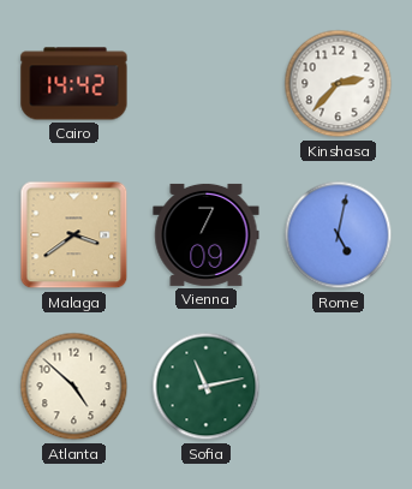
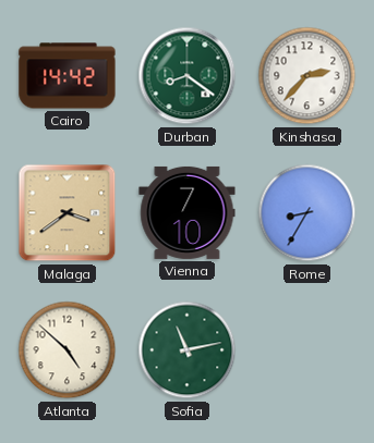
Durban: none -> 8:21
Vienna: 7:09 -> 7:10
Rome: 5:02 -> 8:35
